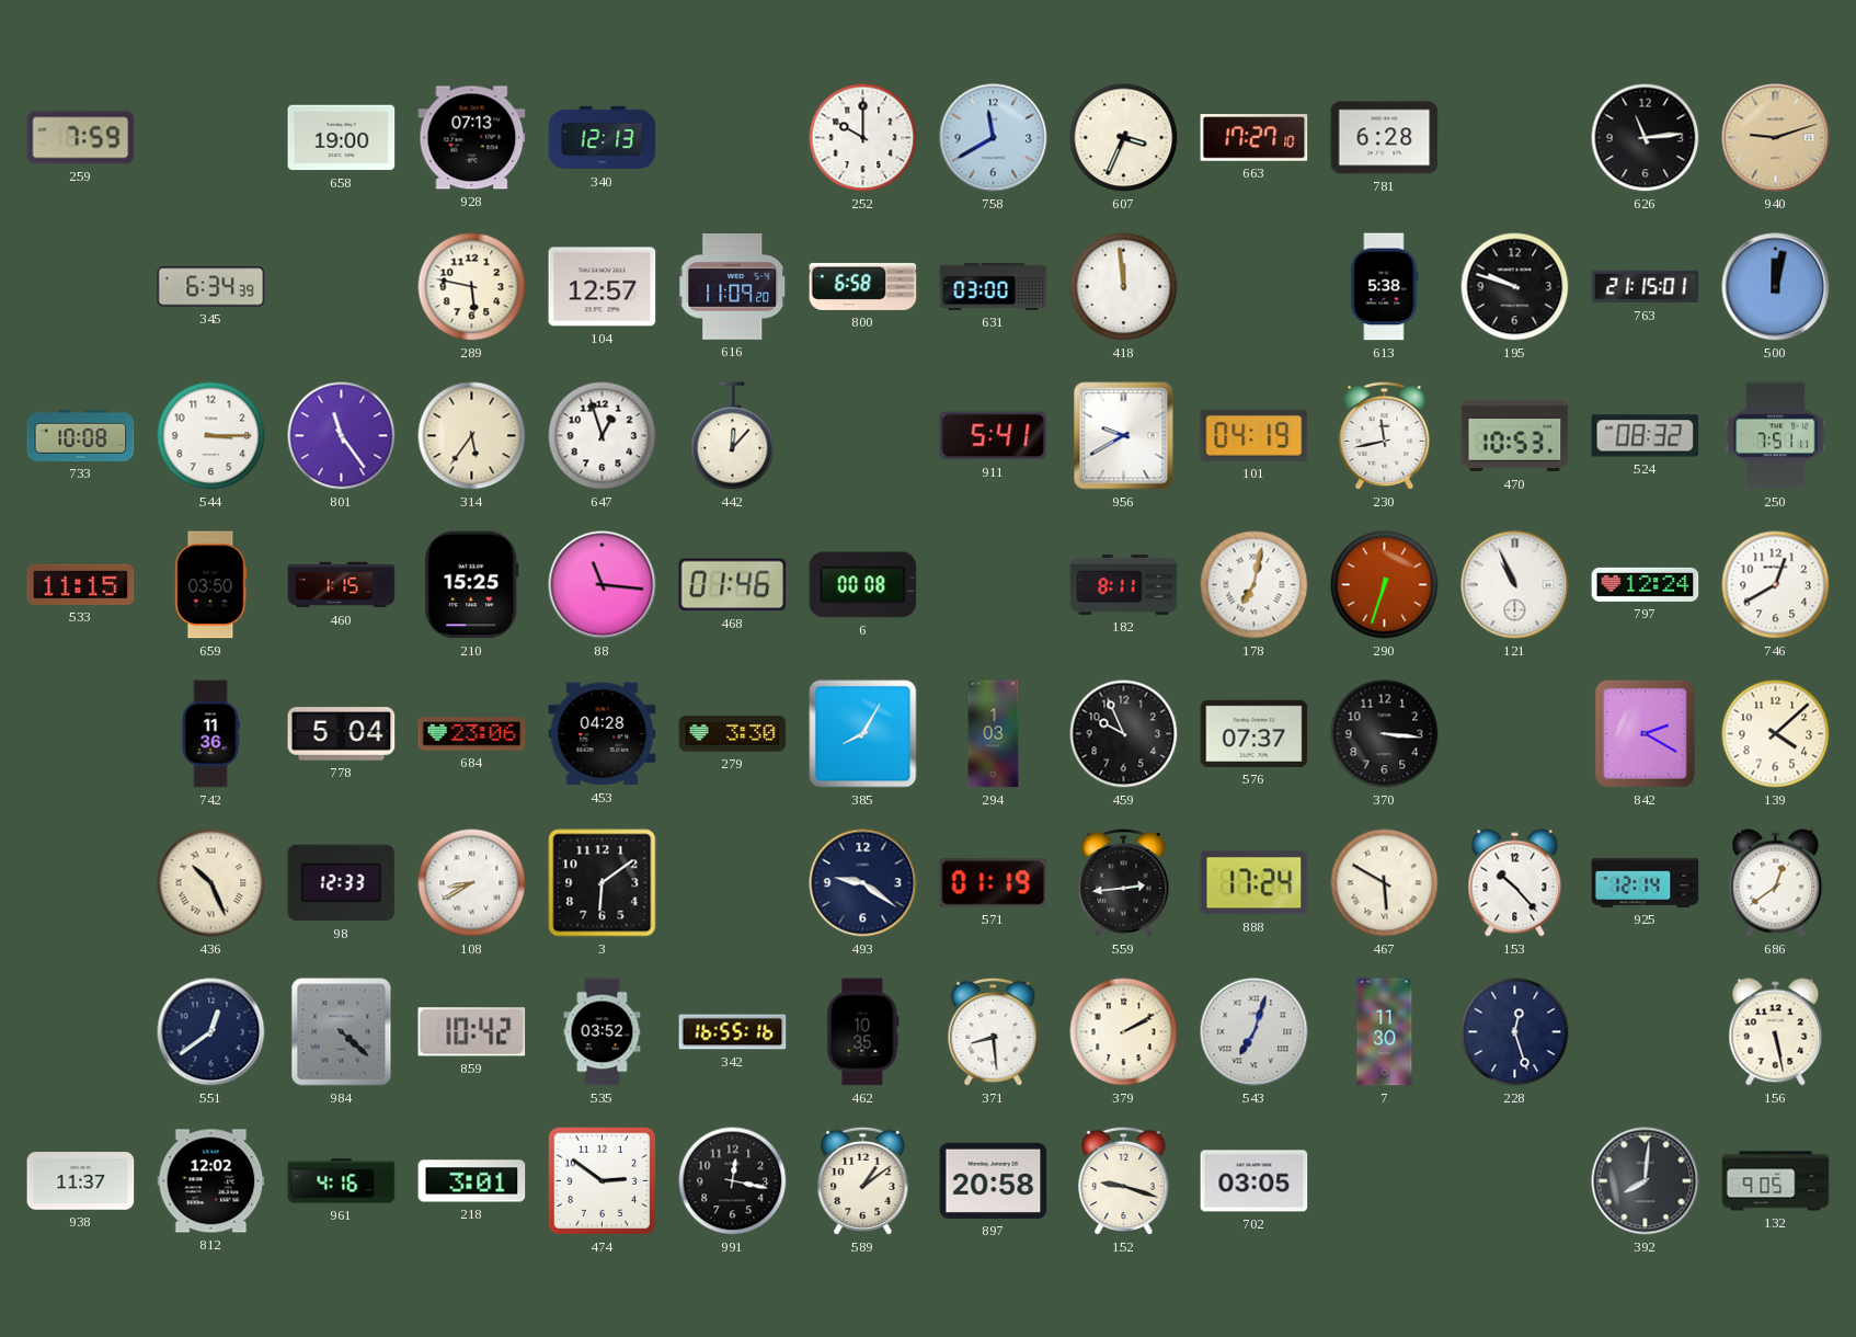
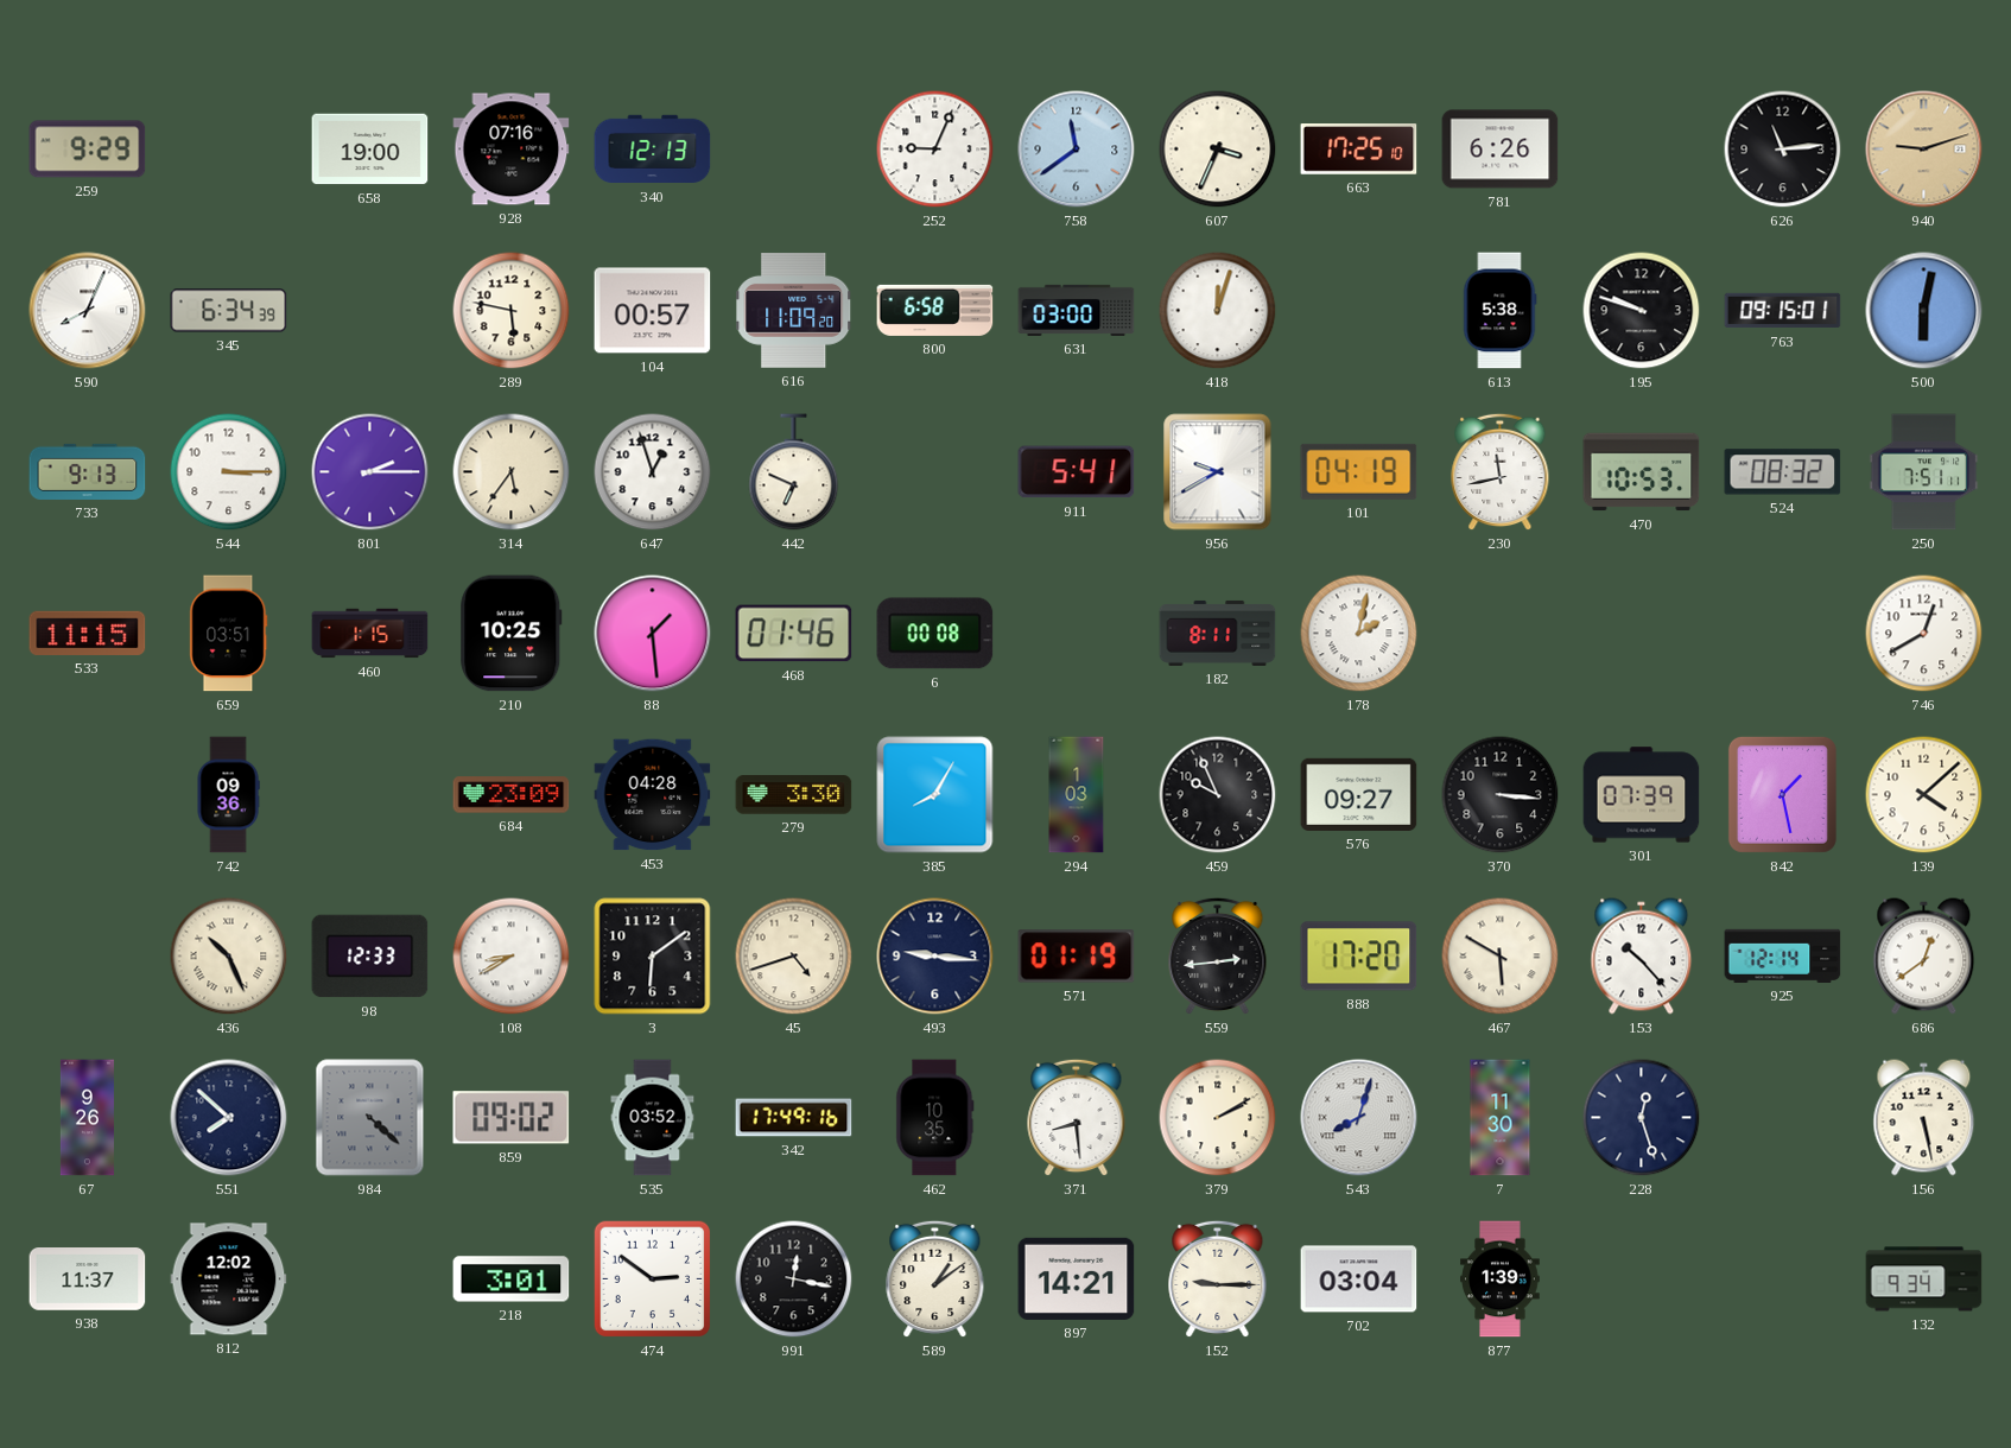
259: 7:59 -> 9:29
928: 07:13 -> 07:16
252: 10:00 -> 9:04
758: 11:40 -> 11:39
663: 17:27 -> 17:25
781: 6:28 -> 6:26
590: none -> 8:04
104: 12:57 -> 00:57
418: 11:59 -> 12:03
763: 21:15 -> 09:15
500: 12:02 -> 6:02
733: 10:08 -> 9:13
801: 11:24 -> 2:15
442: 12:07 -> 6:49
659: 03:50 -> 03:51
210: 15:25 -> 10:25
88: 11:16 -> 1:29
178: 7:02 -> 2:02
290: 6:33 -> none
121: 10:56 -> none
797: 12:24 -> none
742: 11:36 -> 09:36
778: 5:04 -> none
684: 23:06 -> 23:09
576: 07:37 -> 09:27
301: none -> 07:39
842: 2:20 -> 1:28
45: none -> 4:42
493: 9:21 -> 9:16
888: 17:24 -> 17:20
67: none -> 9:26
551: 12:39 -> 7:52
859: 10:42 -> 09:02
342: 16:55 -> 17:49
543: 7:03 -> 8:03
961: 4:16 -> none
897: 20:58 -> 14:21
152: 9:18 -> 9:15
702: 03:05 -> 03:04
877: none -> 1:39
392: 8:01 -> none
132: 9:05 -> 9:34
